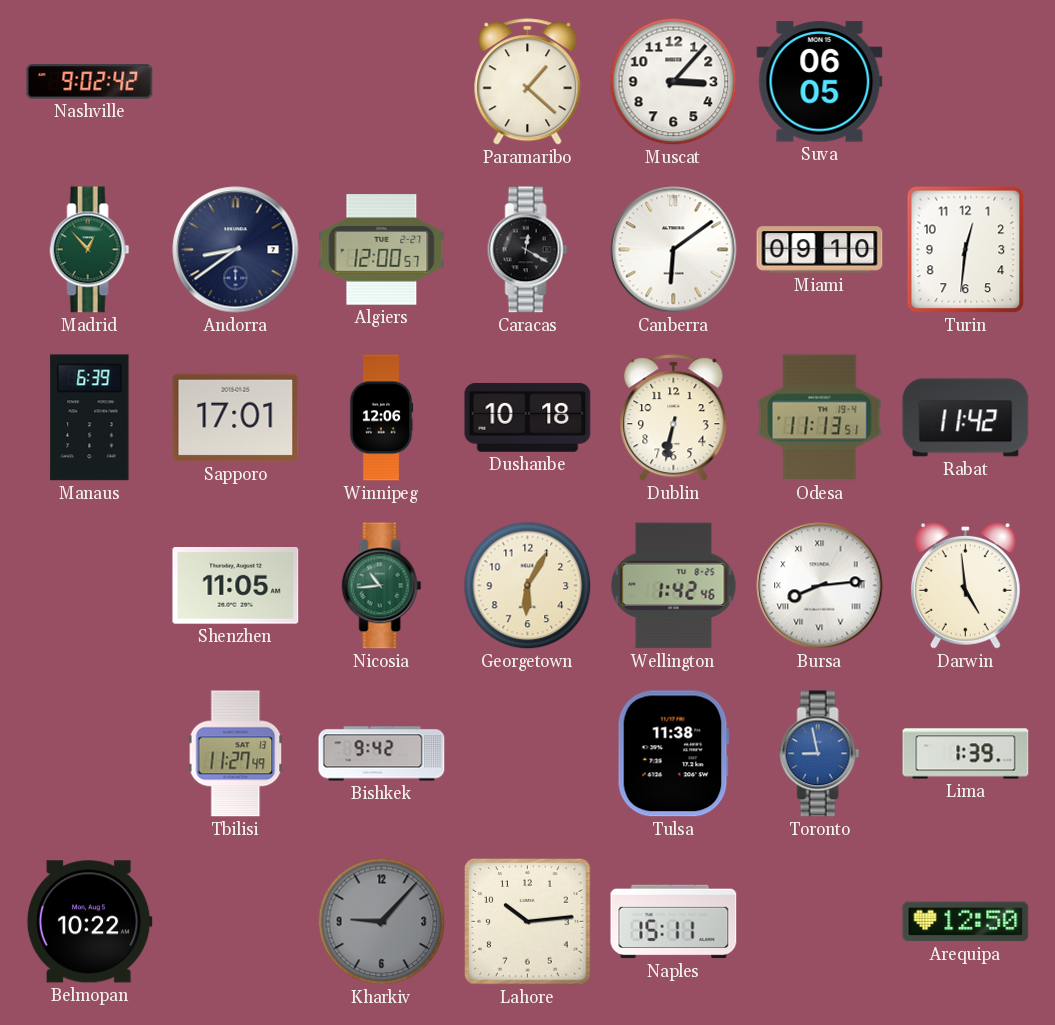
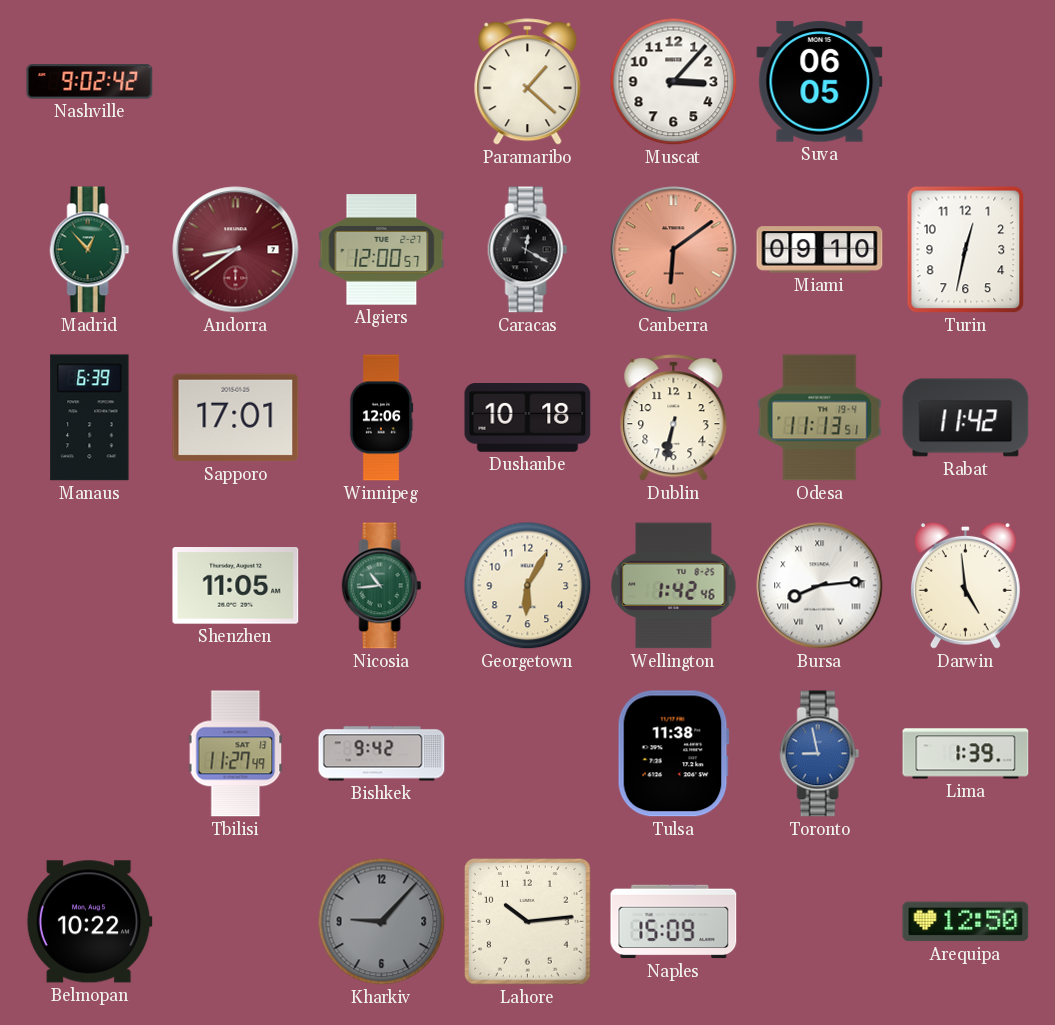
Andorra dial: navy -> burgundy
Canberra dial: white -> salmon
Turin: 12:31 -> 12:32
Naples: 15:11 -> 15:09
